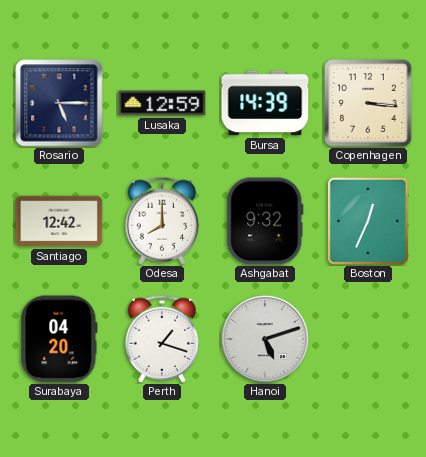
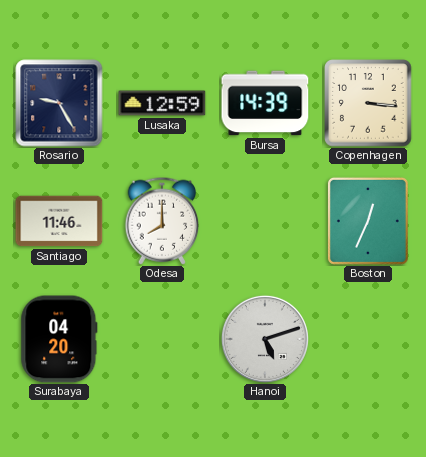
Rosario: 5:15 -> 9:25
Santiago: 12:42 -> 11:46
Ashgabat: 9:32 -> none
Perth: 1:18 -> none
